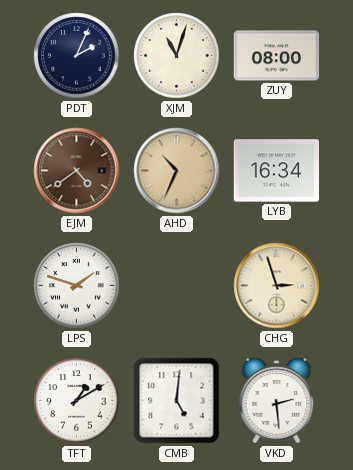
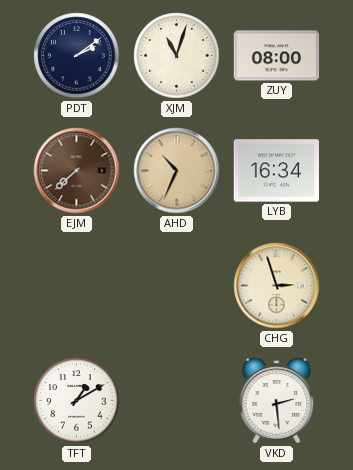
PDT: 2:04 -> 2:09
EJM: 4:39 -> 7:38
LPS: 1:48 -> none
CMB: 5:01 -> none
